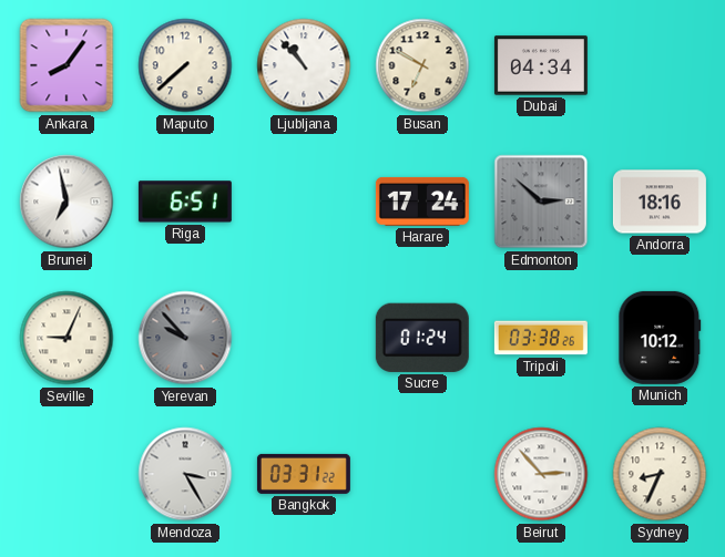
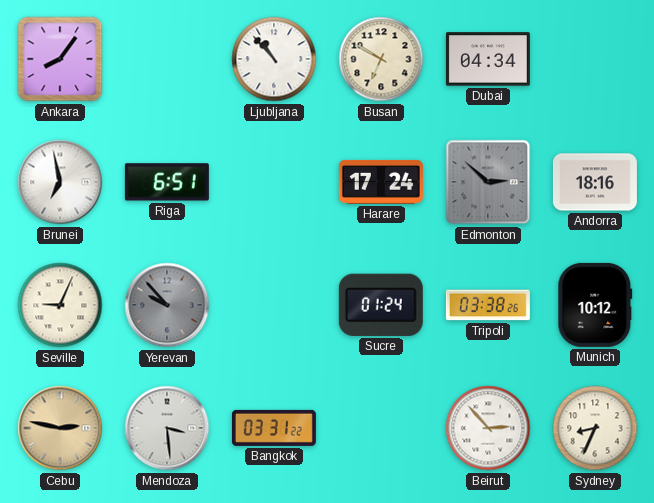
Maputo: 7:38 -> none
Cebu: none -> 2:47
Mendoza: 3:25 -> 3:29
